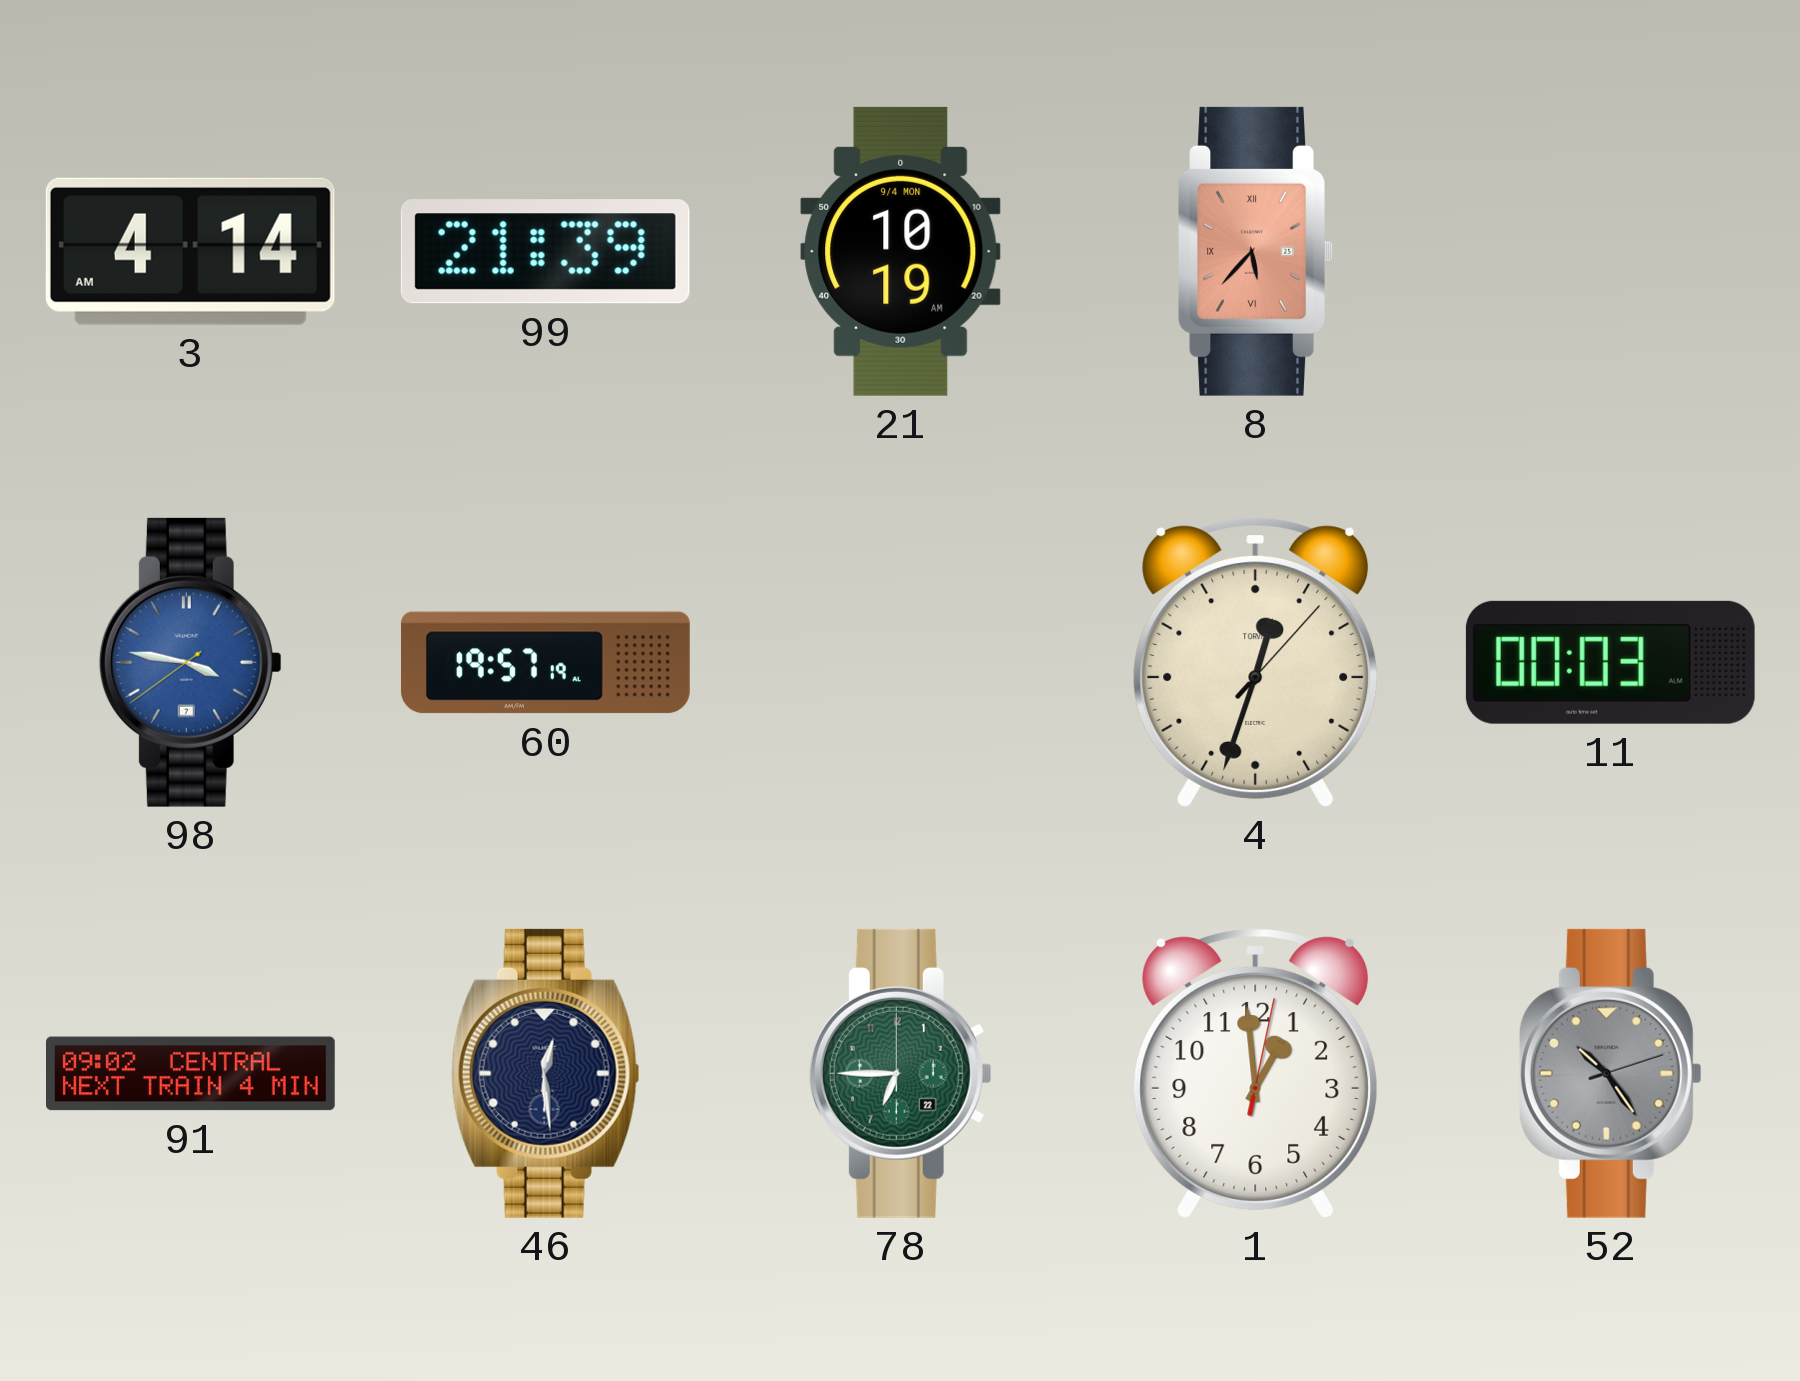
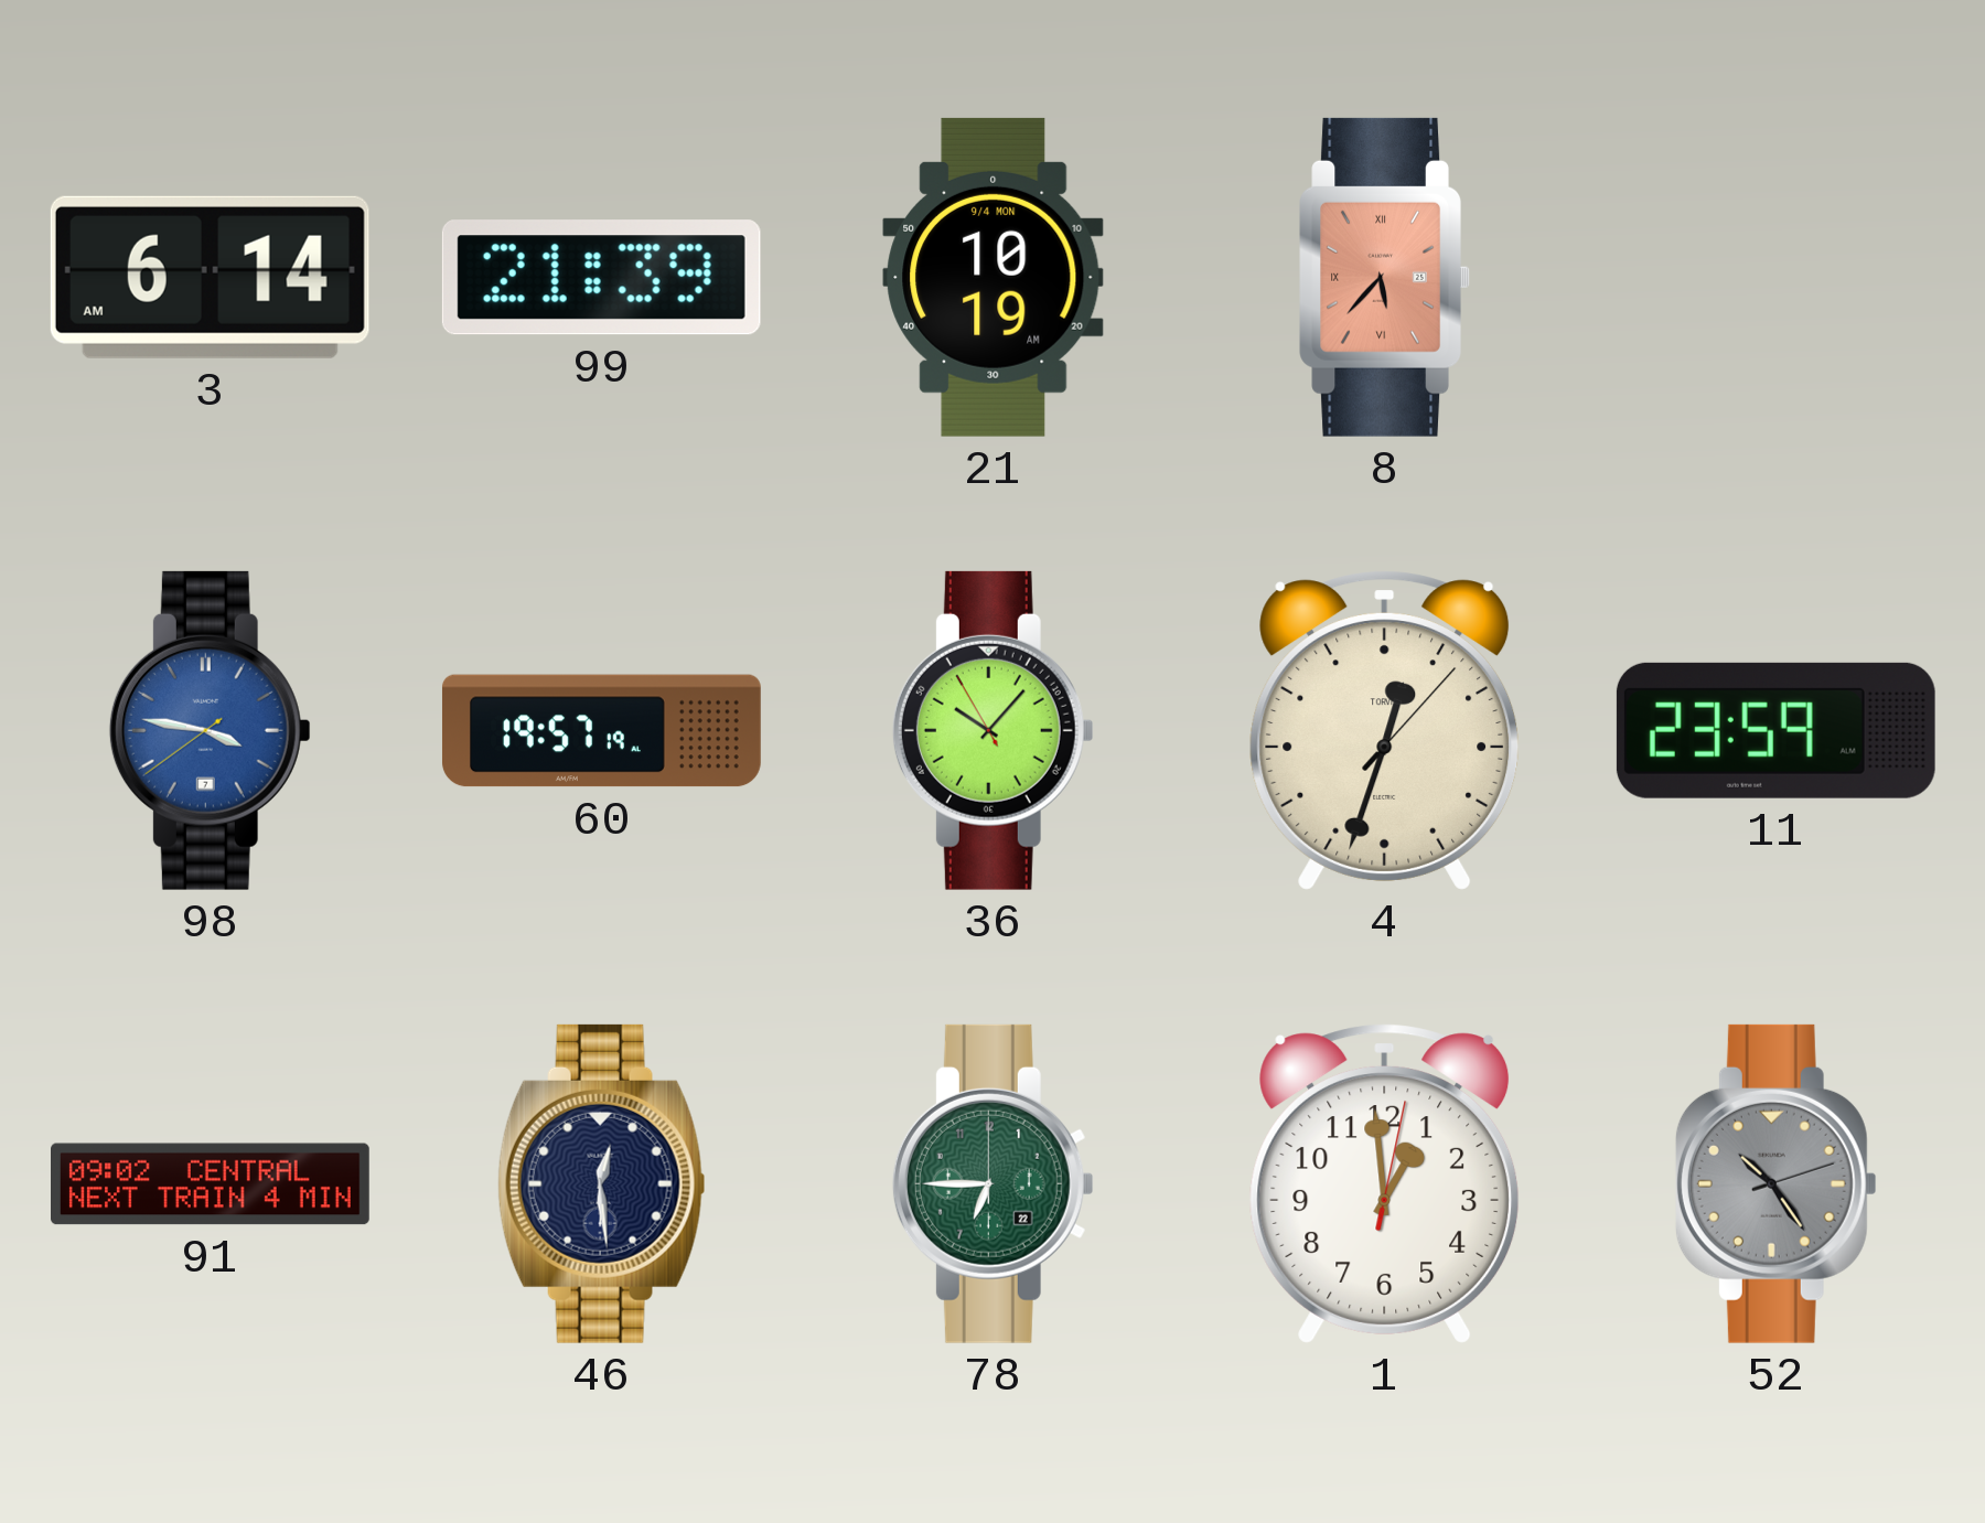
3: 4:14 -> 6:14
36: none -> 10:06
11: 00:03 -> 23:59
